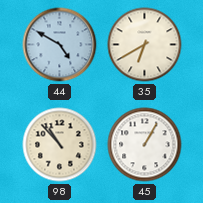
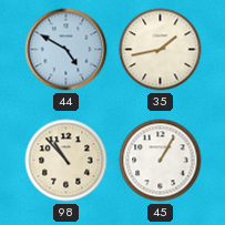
35: 6:40 -> 1:43
